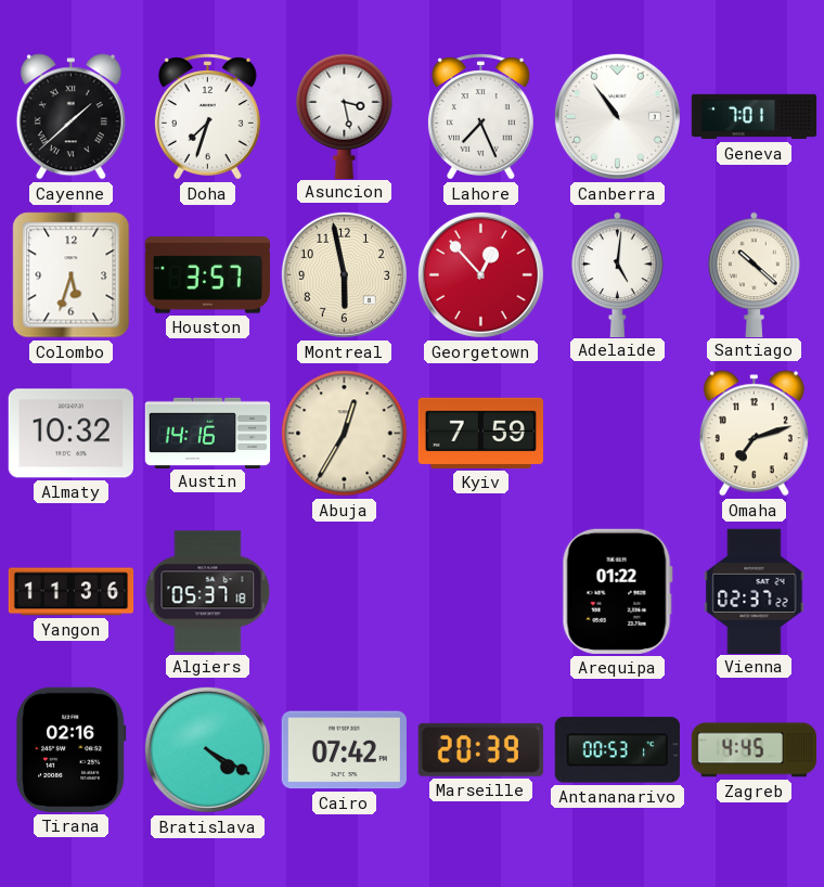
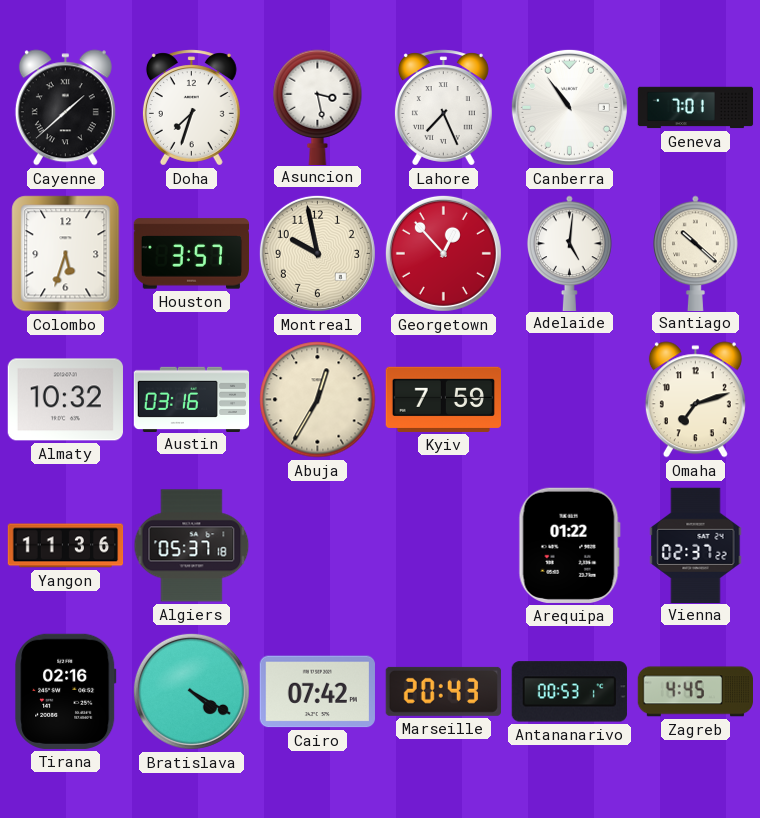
Montreal: 5:58 -> 9:58
Austin: 14:16 -> 03:16
Marseille: 20:39 -> 20:43
